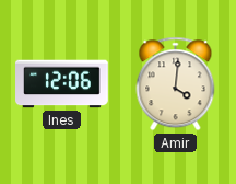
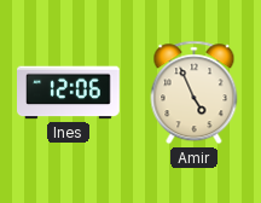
Amir: 4:01 -> 4:56
